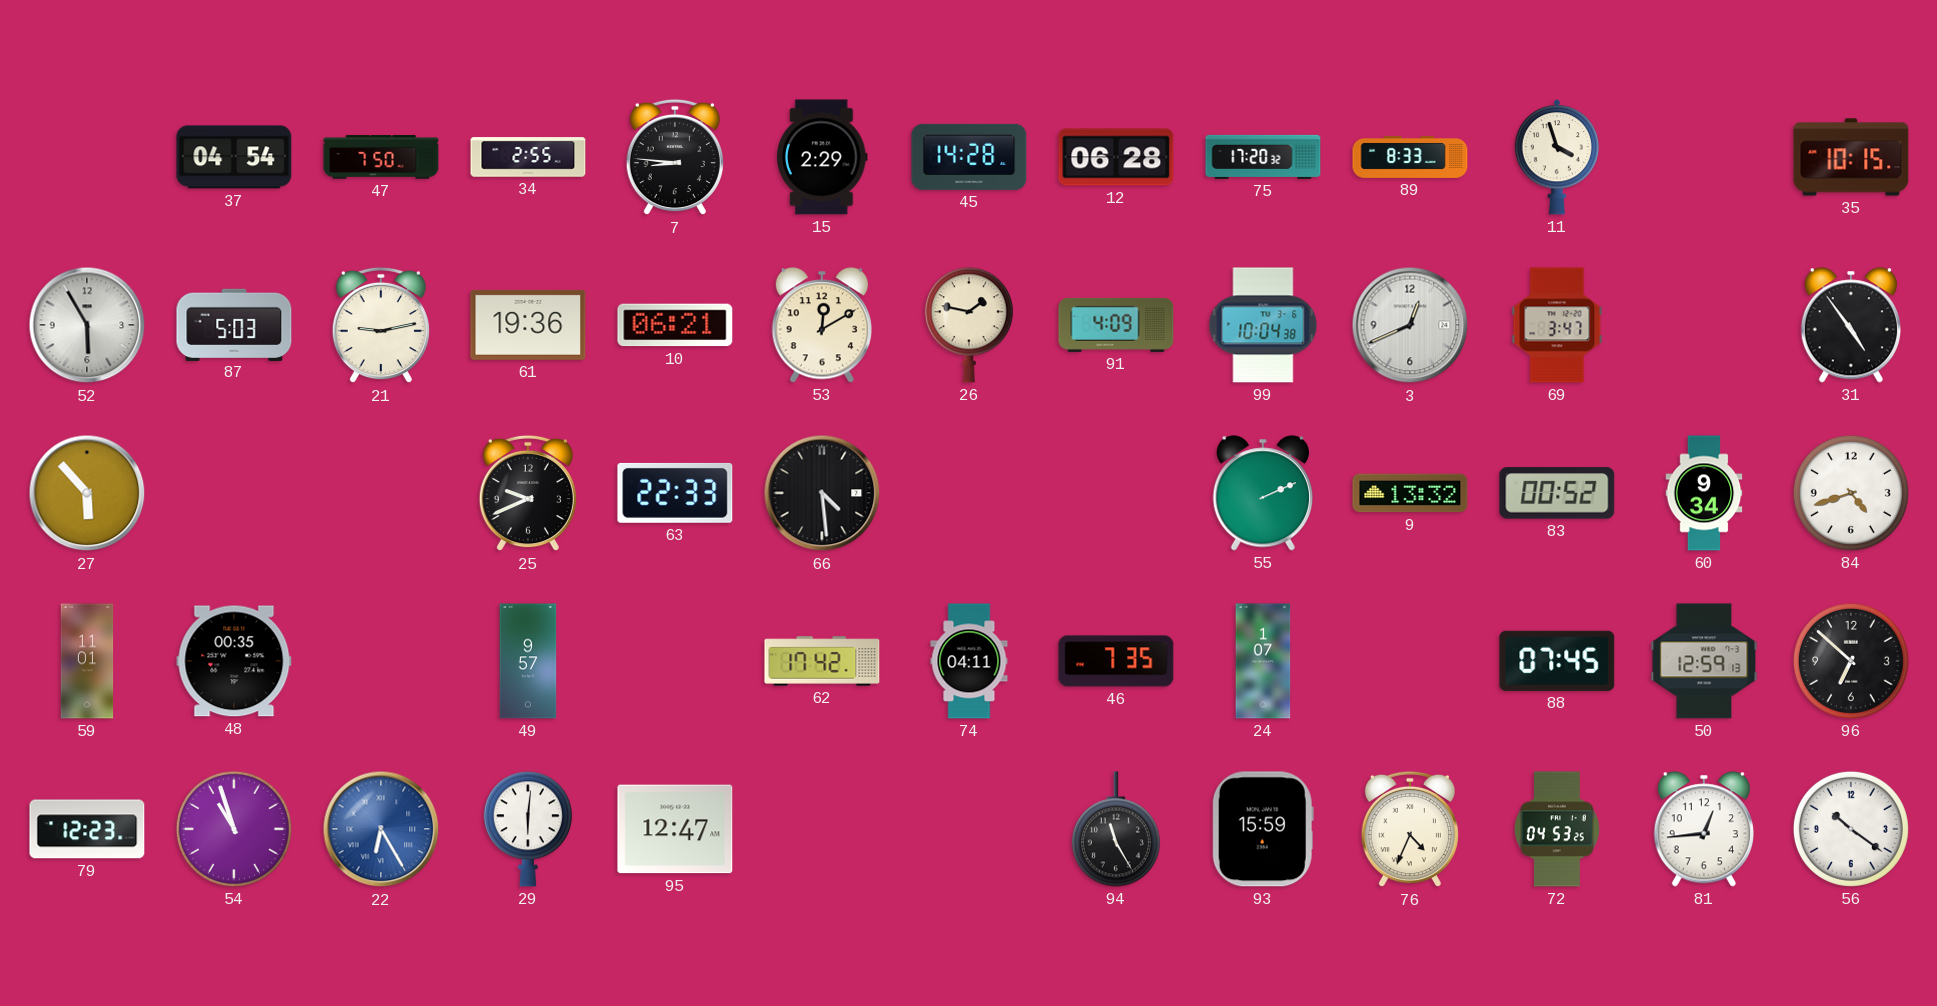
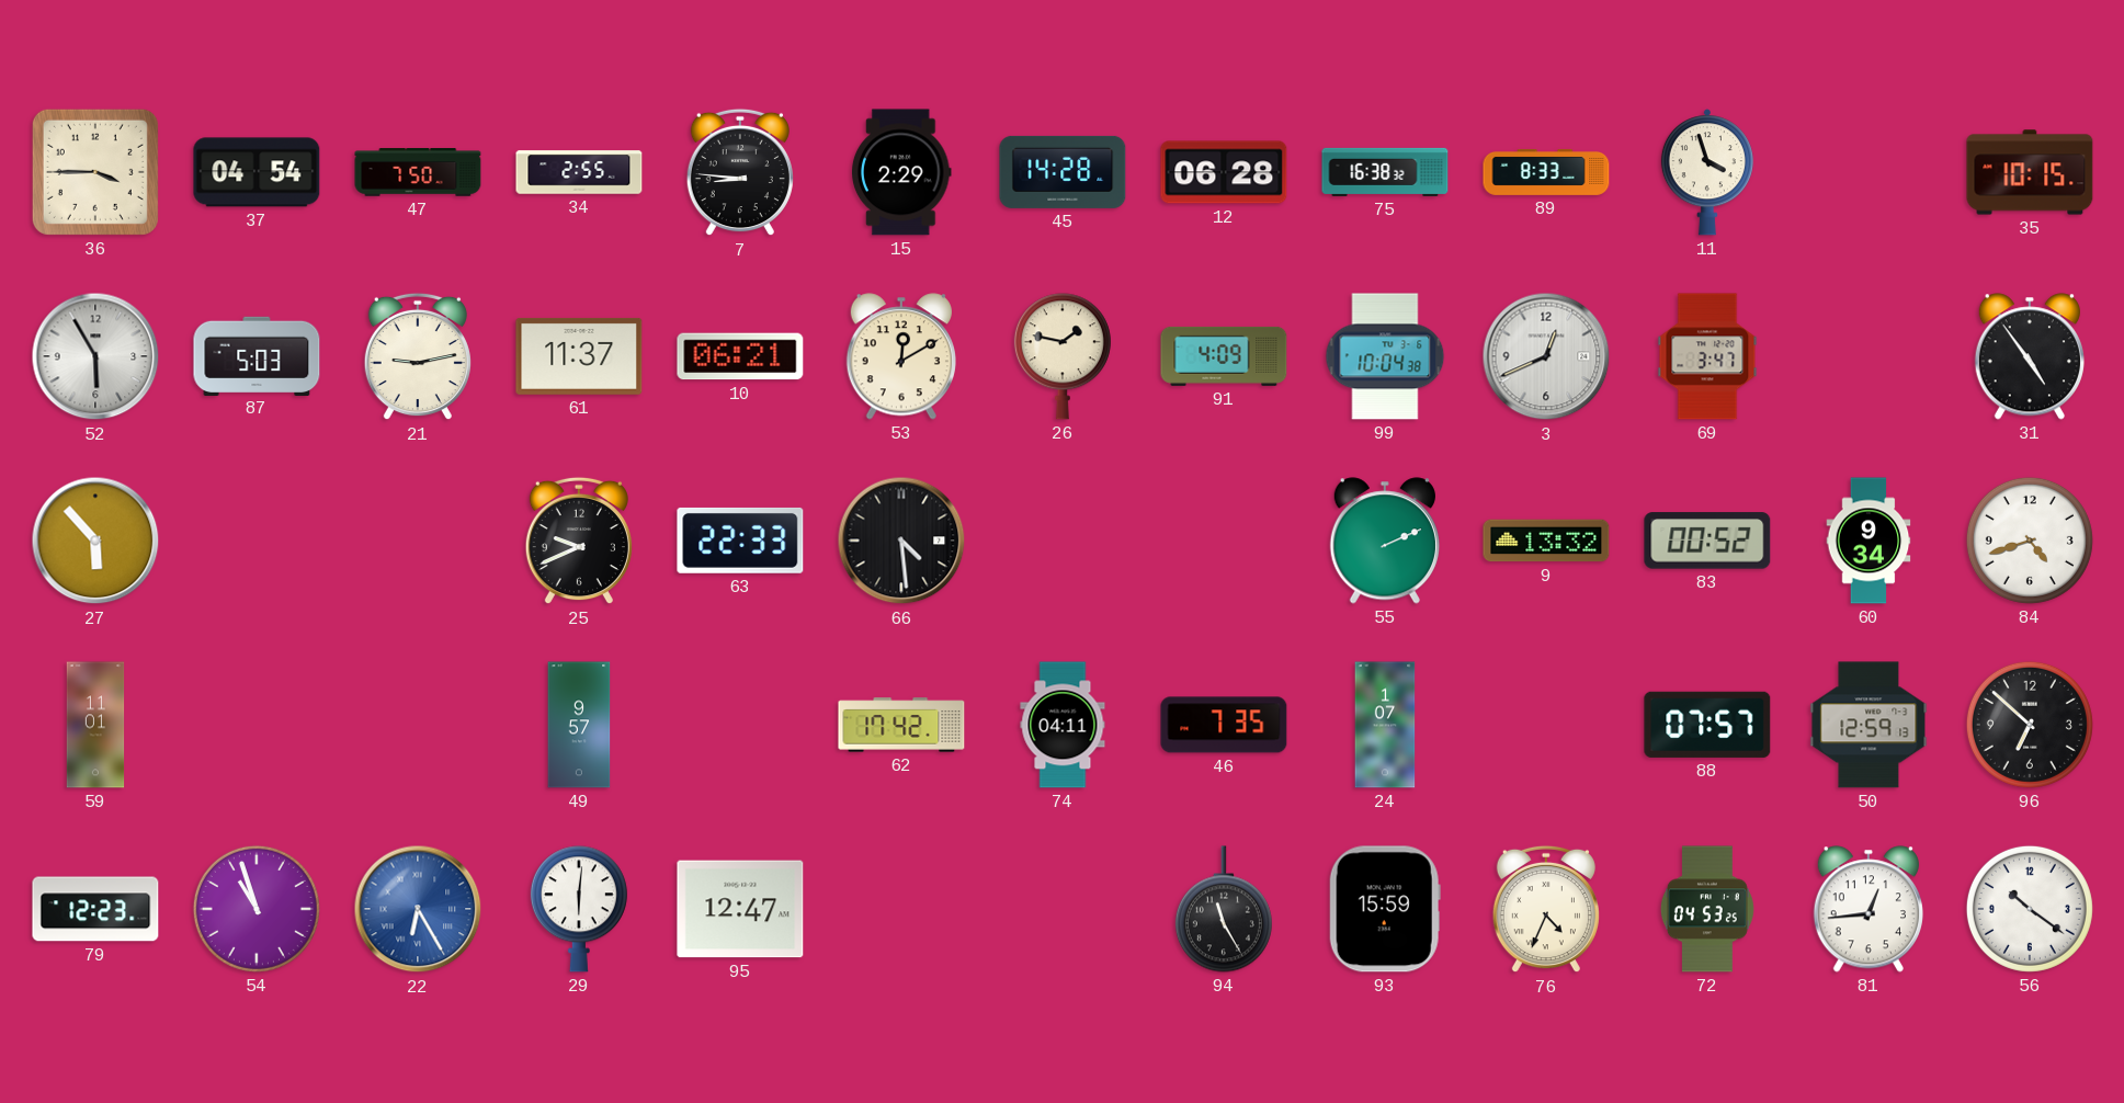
36: none -> 3:45
75: 17:20 -> 16:38
61: 19:36 -> 11:37
48: 00:35 -> none
88: 07:45 -> 07:57
